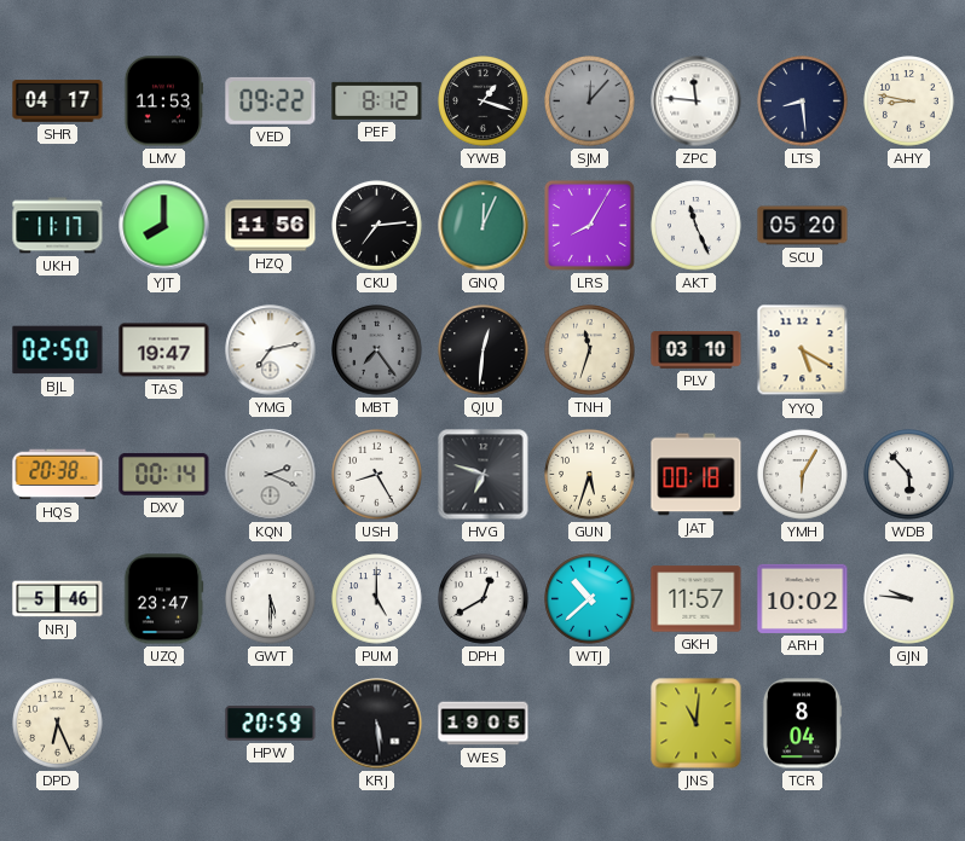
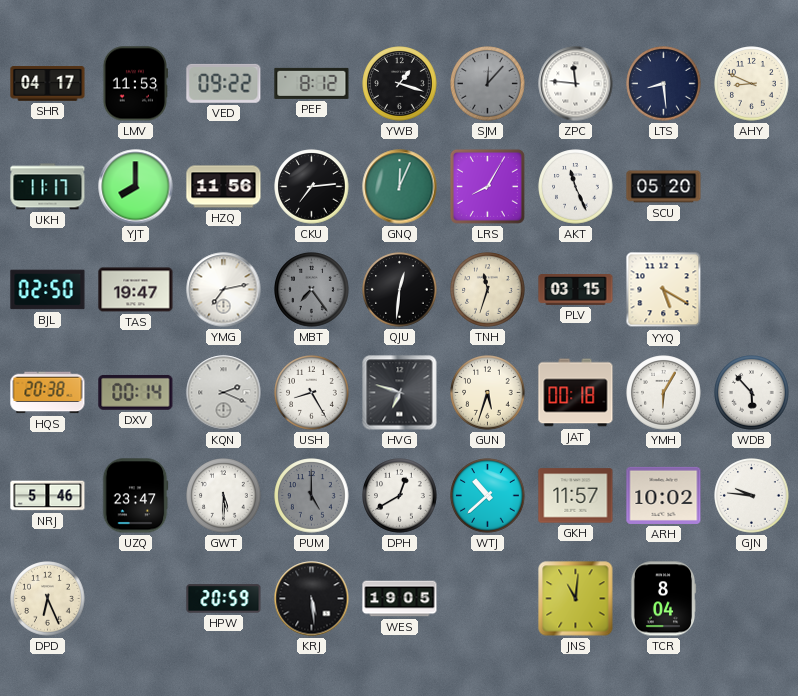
AHY: 8:47 -> 8:49
PLV: 03:10 -> 03:15
PUM dial: white -> grey
